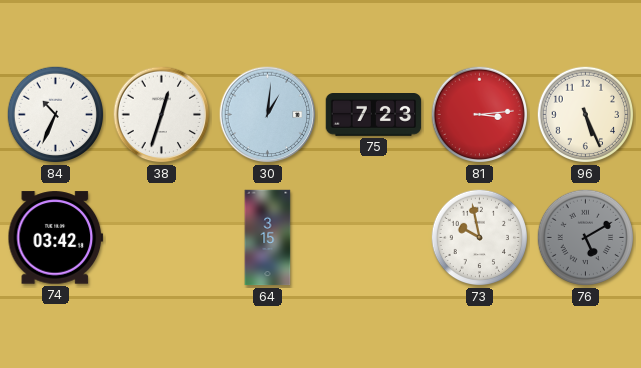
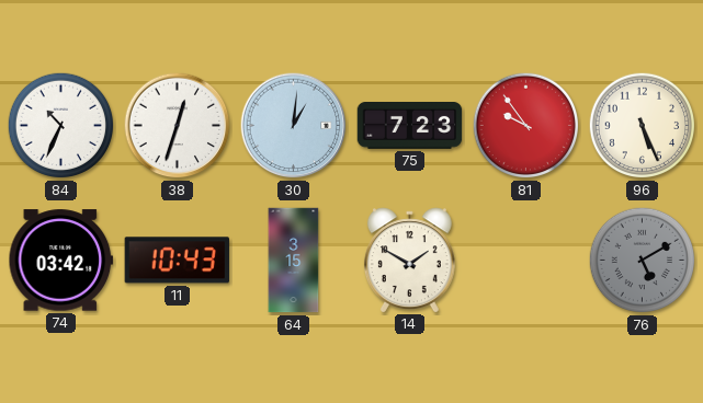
81: 3:14 -> 9:54
11: none -> 10:43
14: none -> 1:50
73: 9:58 -> none
